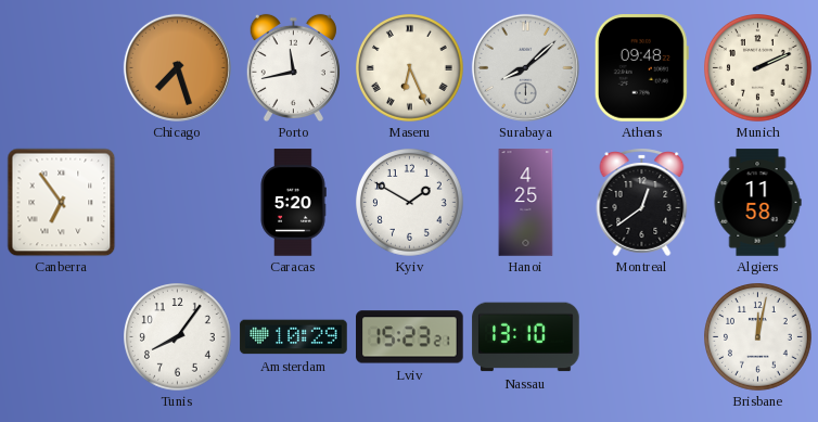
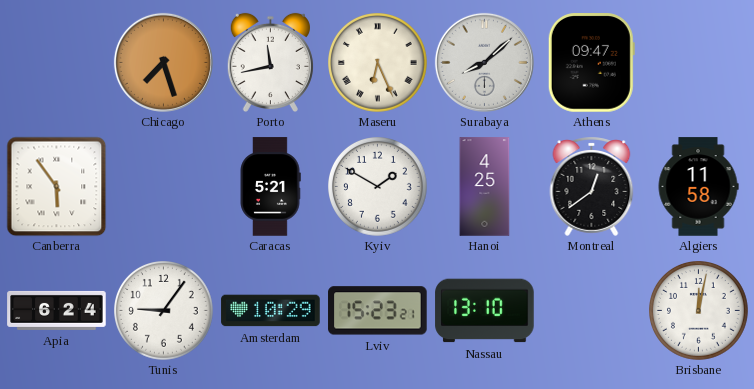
Athens: 09:48 -> 09:47
Munich: 2:11 -> none
Canberra: 6:54 -> 5:54
Caracas: 5:20 -> 5:21
Apia: none -> 6:24
Tunis: 8:06 -> 9:06
